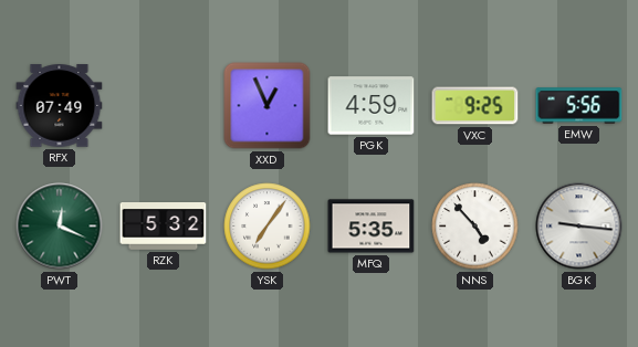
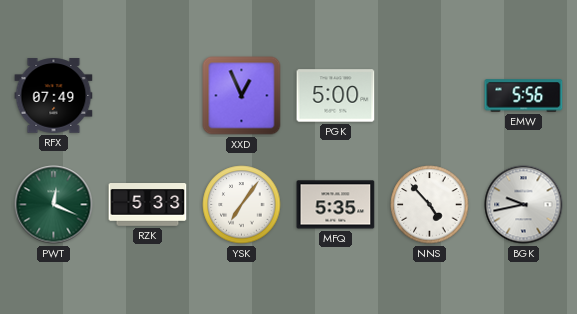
PGK: 4:59 -> 5:00
VXC: 9:25 -> none
RZK: 5:32 -> 5:33
BGK: 9:16 -> 9:43
